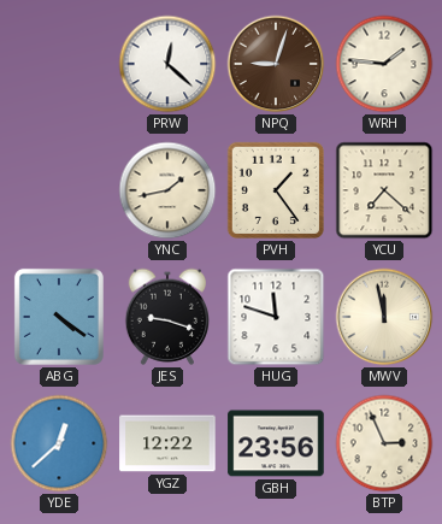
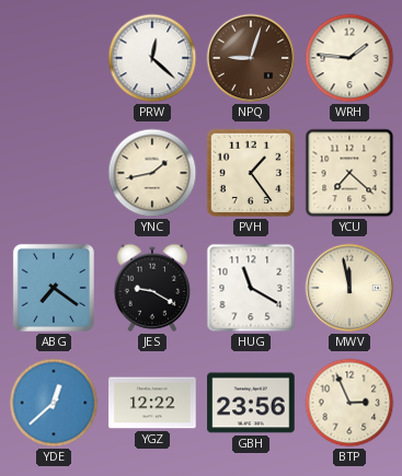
ABG: 4:21 -> 7:21
JES: 9:18 -> 9:20
HUG: 11:48 -> 11:20
